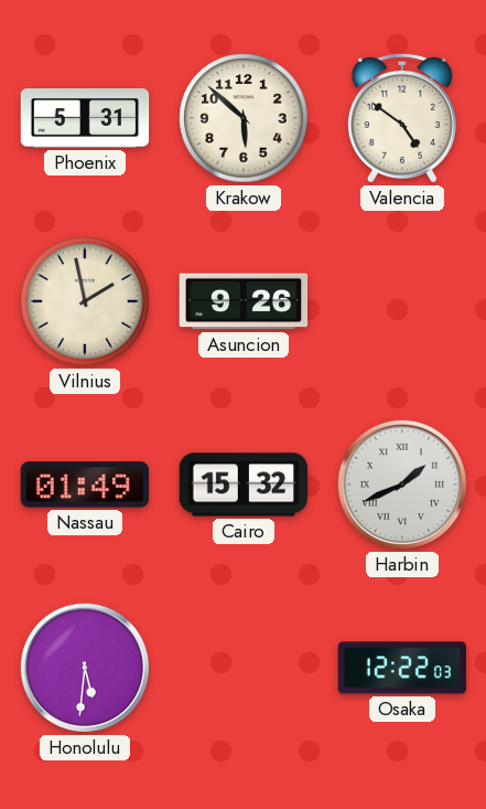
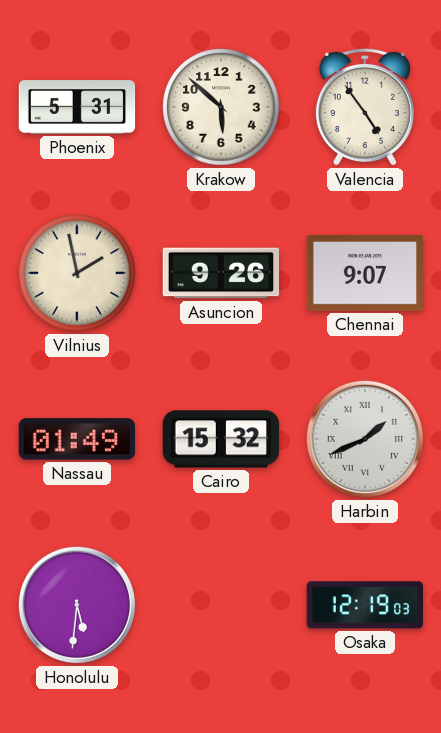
Valencia: 4:51 -> 4:54
Chennai: none -> 9:07
Osaka: 12:22 -> 12:19
